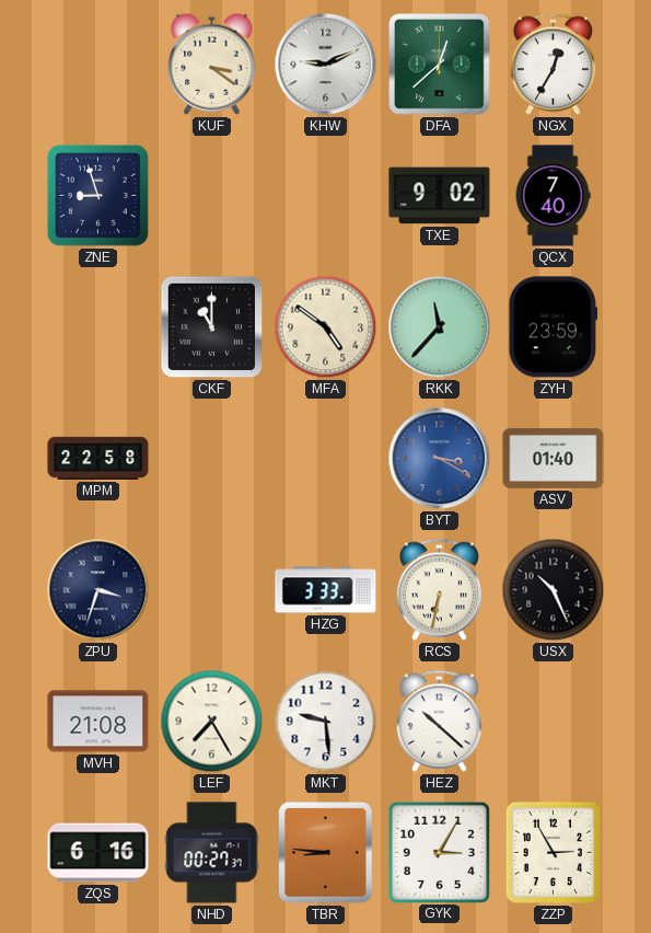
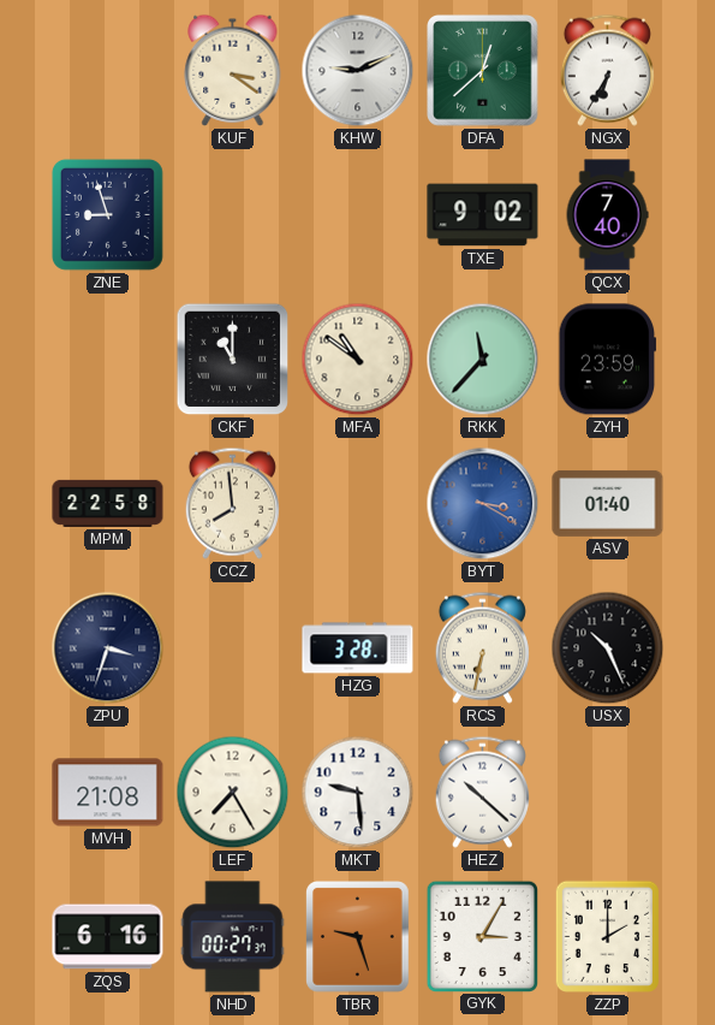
NGX: 12:35 -> 6:35
MFA: 4:51 -> 10:51
CCZ: none -> 7:59
HZG: 3:33 -> 3:28
TBR: 8:46 -> 9:27
ZZP: 2:55 -> 2:00
